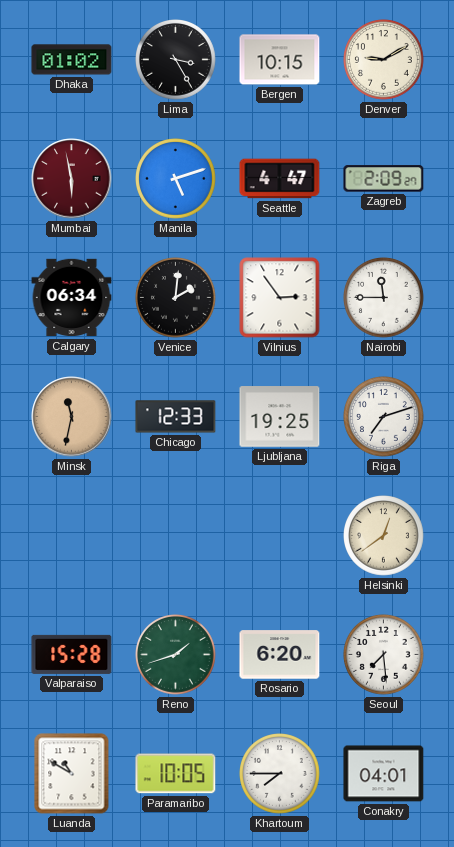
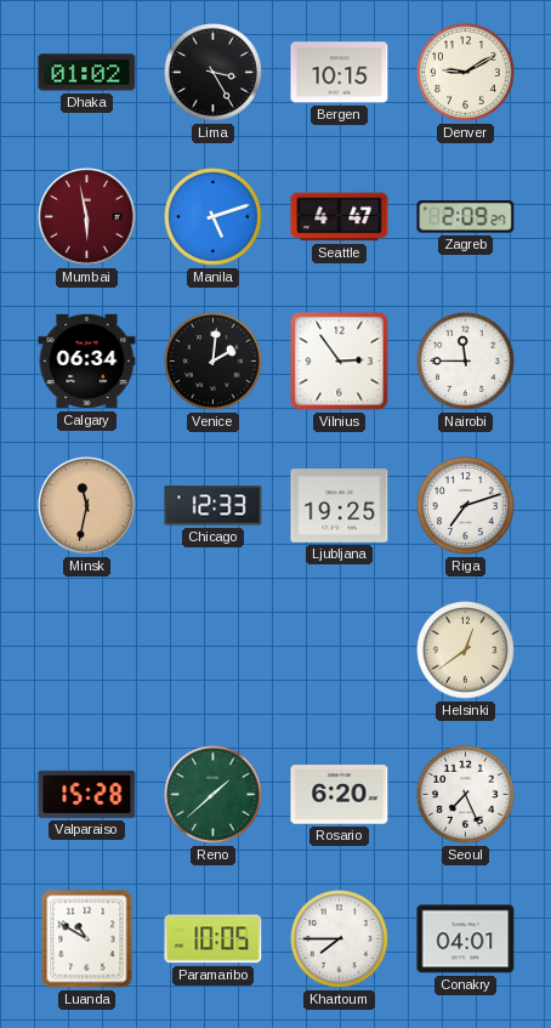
Reno: 1:42 -> 1:38
Seoul: 7:29 -> 7:26
